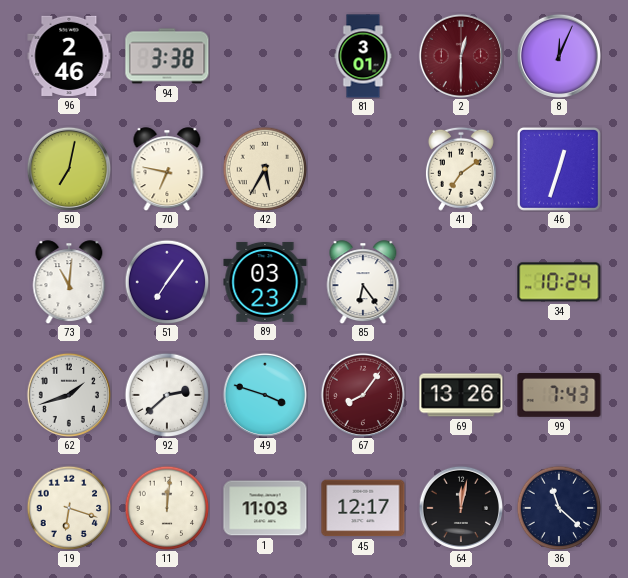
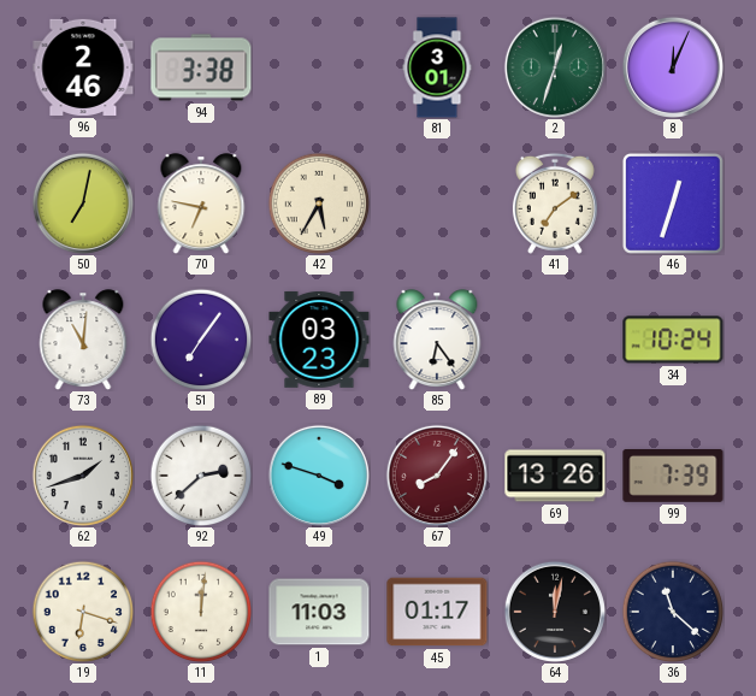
2: 12:30 -> 12:33
2 dial: burgundy -> green
99: 7:43 -> 7:39
45: 12:17 -> 01:17
